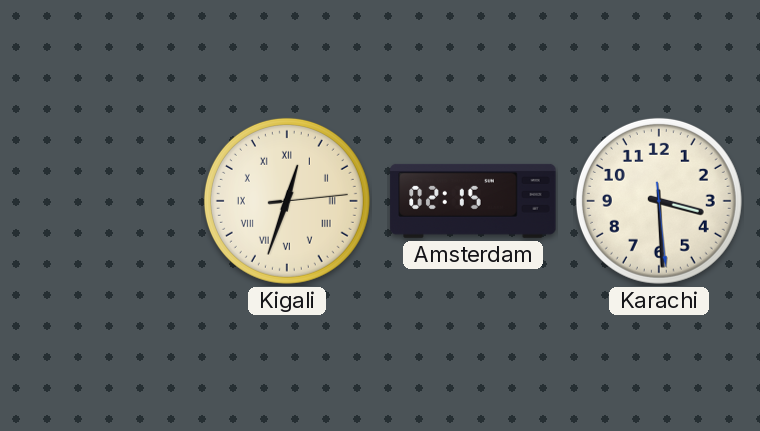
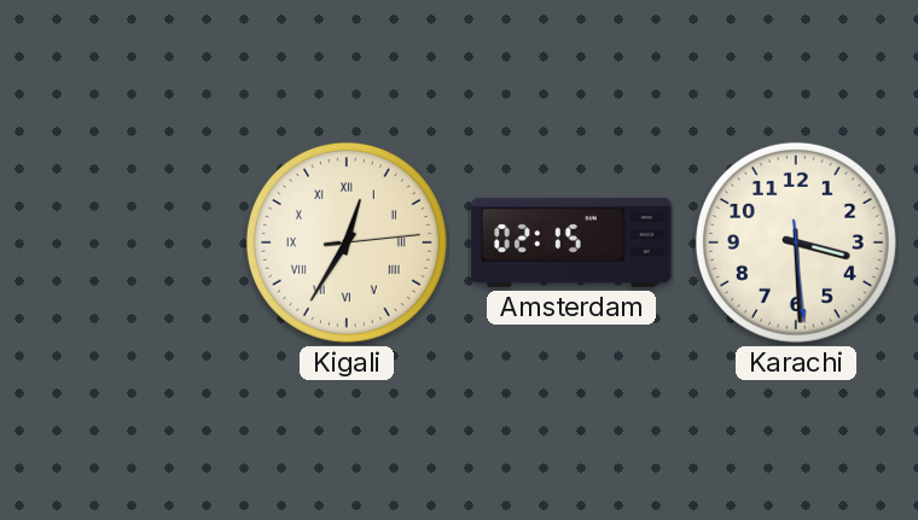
Kigali: 12:33 -> 12:35
